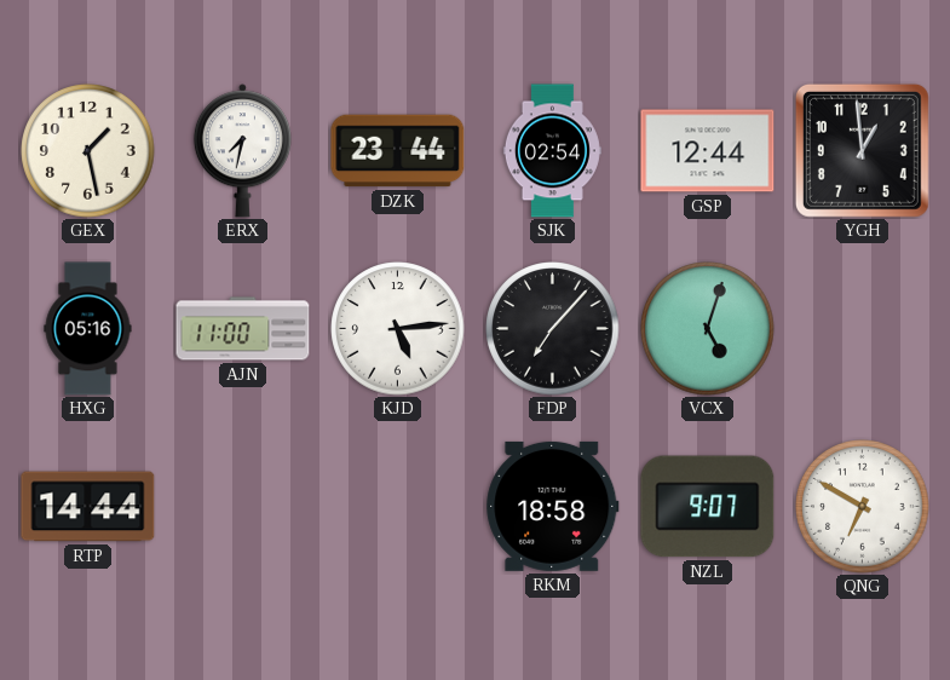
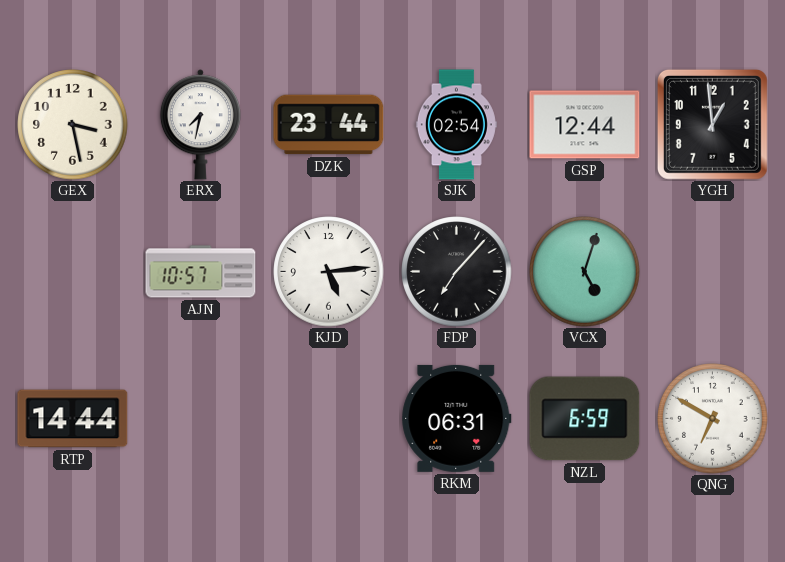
GEX: 1:28 -> 3:28
HXG: 05:16 -> none
AJN: 11:00 -> 10:57
RKM: 18:58 -> 06:31
NZL: 9:07 -> 6:59
